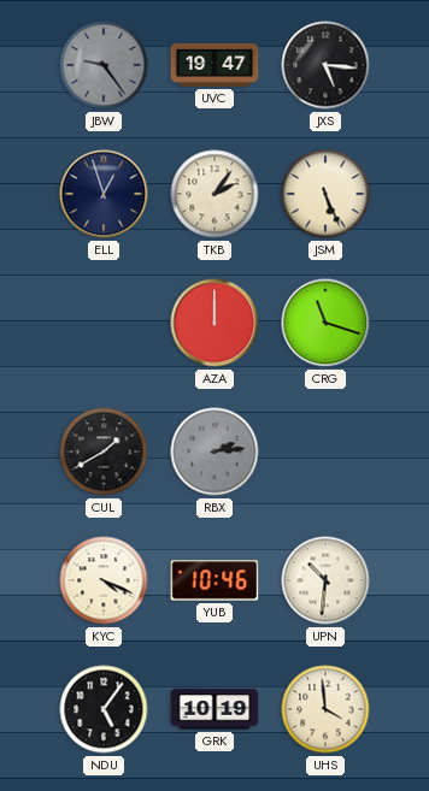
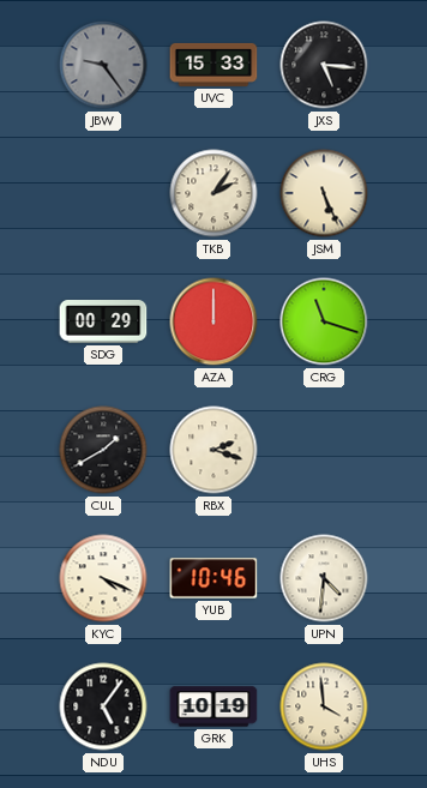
UVC: 19:47 -> 15:33
ELL: 12:57 -> none
SDG: none -> 00:29
RBX: 2:14 -> 2:18
RBX dial: grey -> cream
UPN: 10:31 -> 4:31
